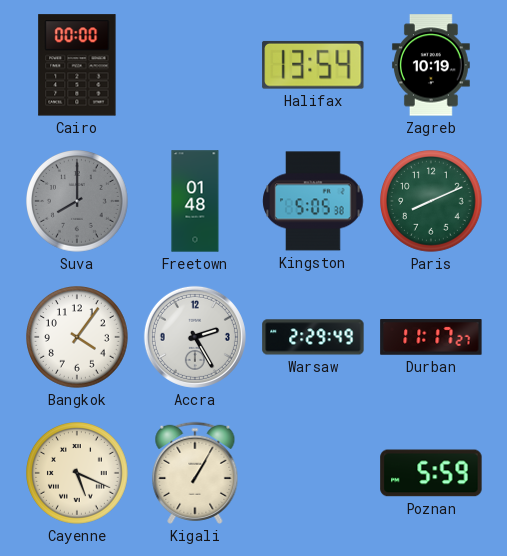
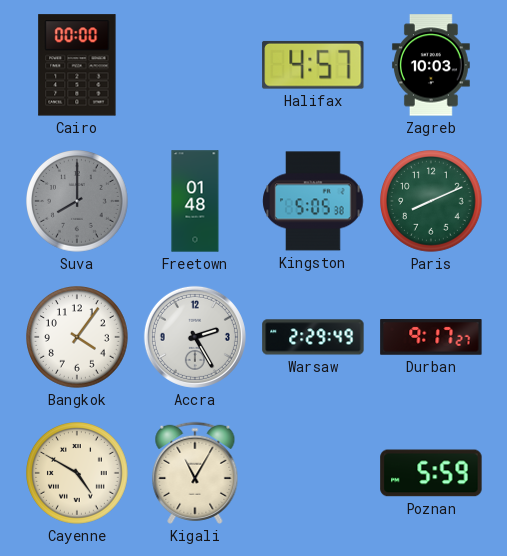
Halifax: 13:54 -> 4:57
Zagreb: 10:19 -> 10:03
Durban: 11:17 -> 9:17
Cayenne: 5:19 -> 4:50
Kigali: 1:05 -> 11:05
